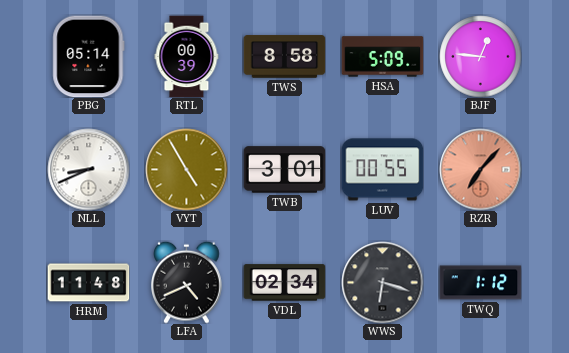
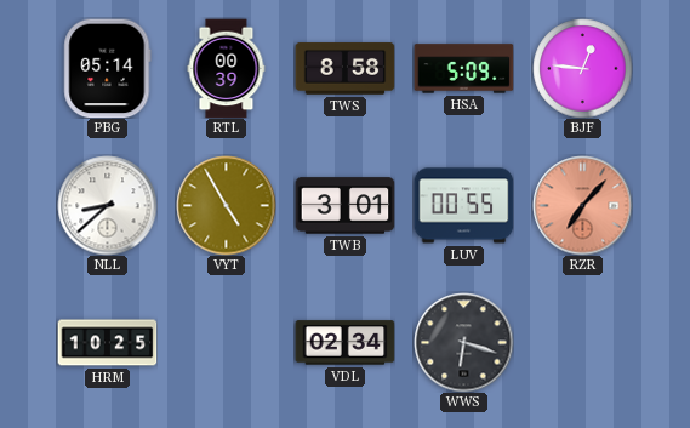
NLL: 8:41 -> 8:38
HRM: 11:48 -> 10:25
LFA: 4:41 -> none
TWQ: 1:12 -> none
